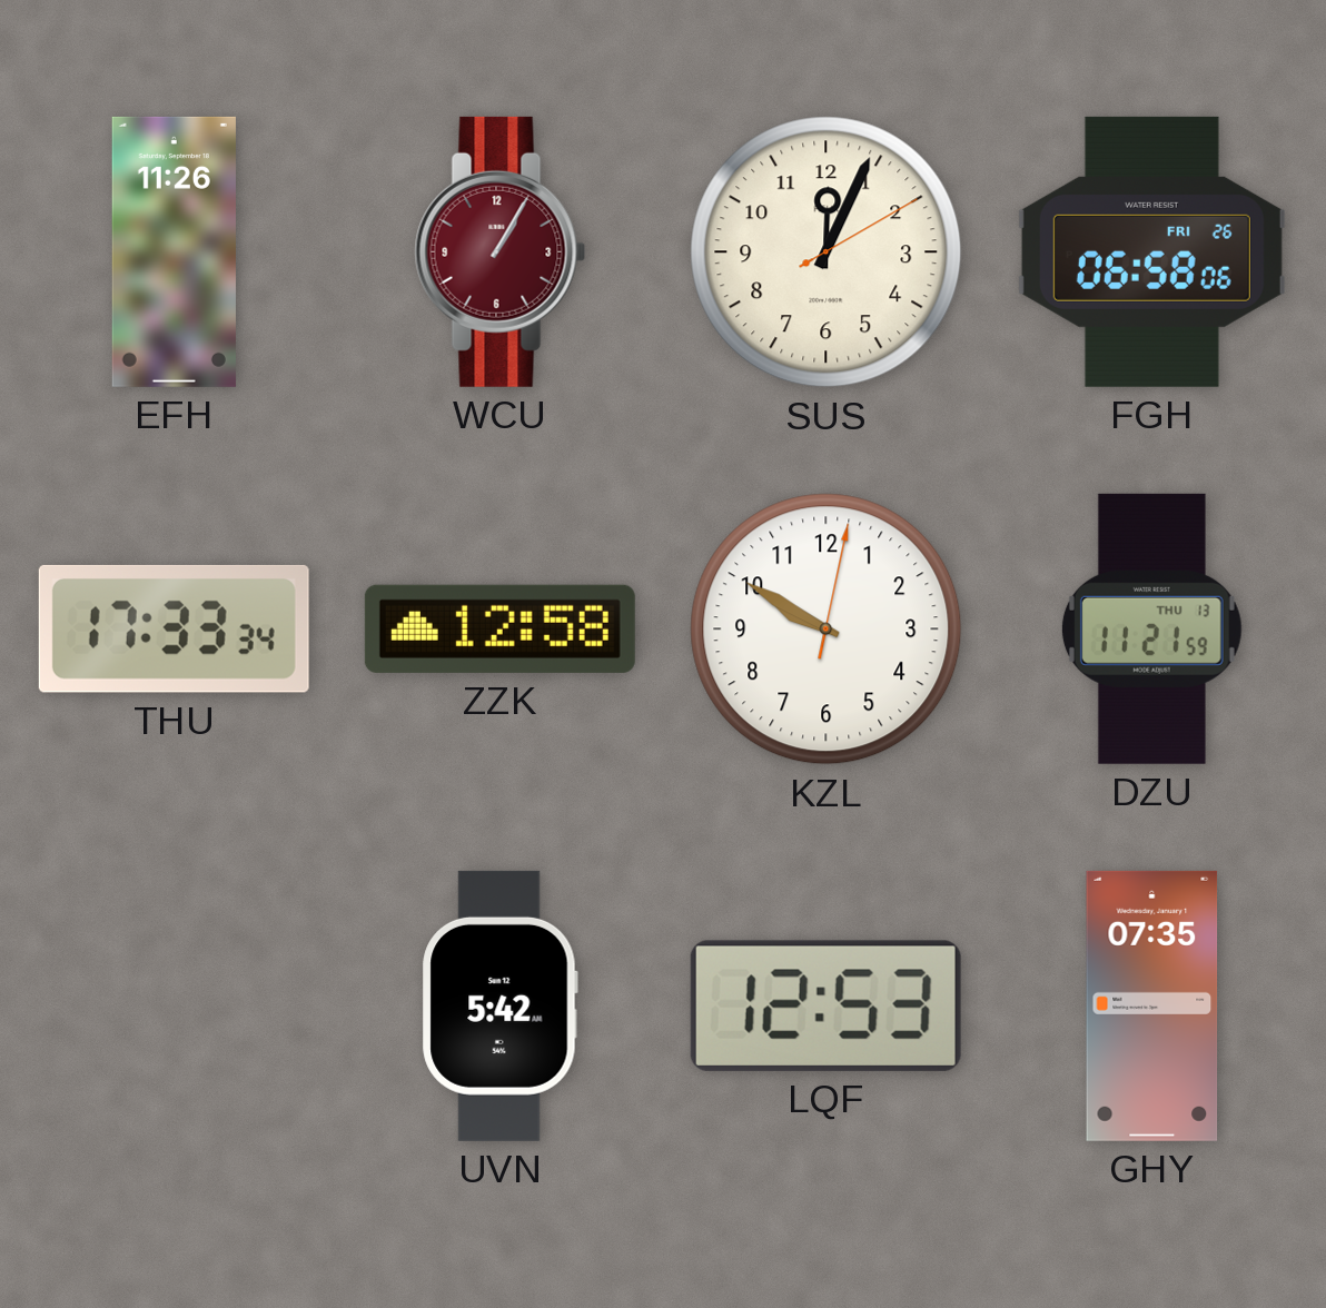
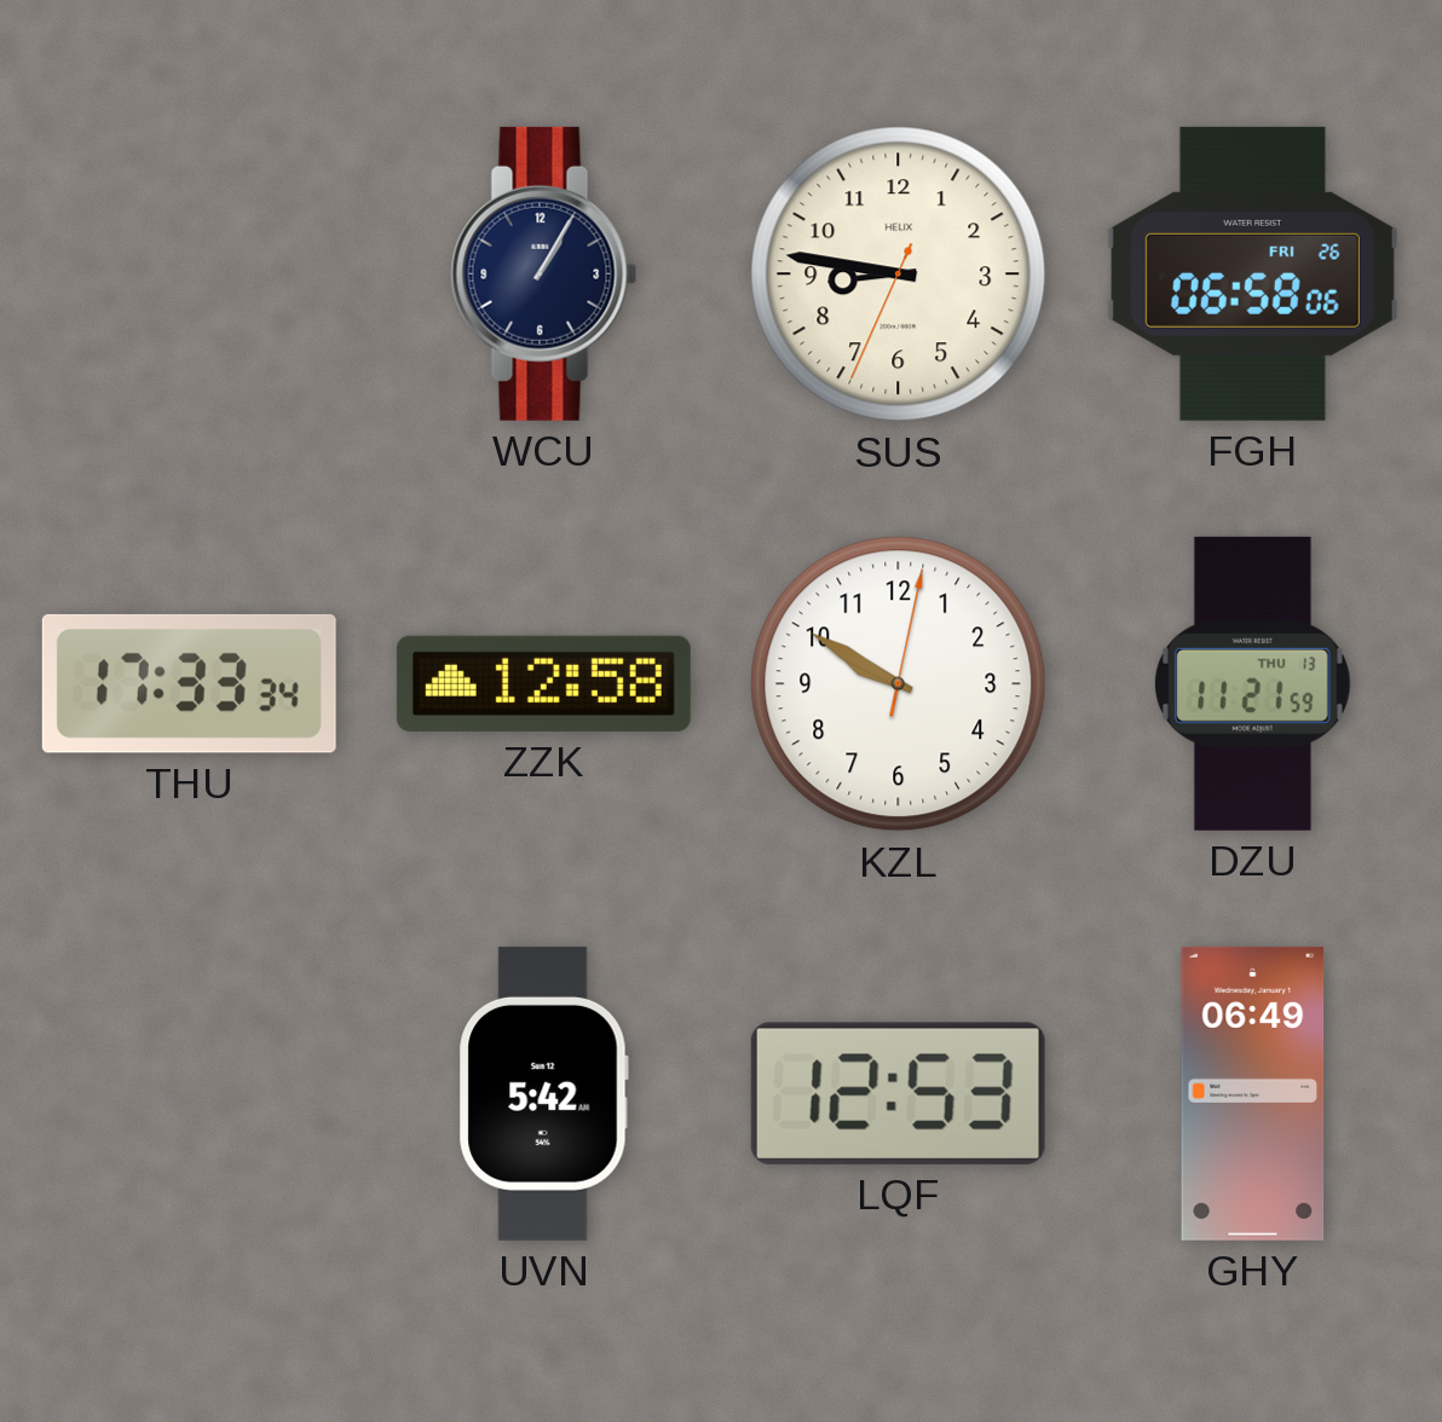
EFH: 11:26 -> none
WCU dial: burgundy -> navy
SUS: 12:04 -> 8:46
GHY: 07:35 -> 06:49
